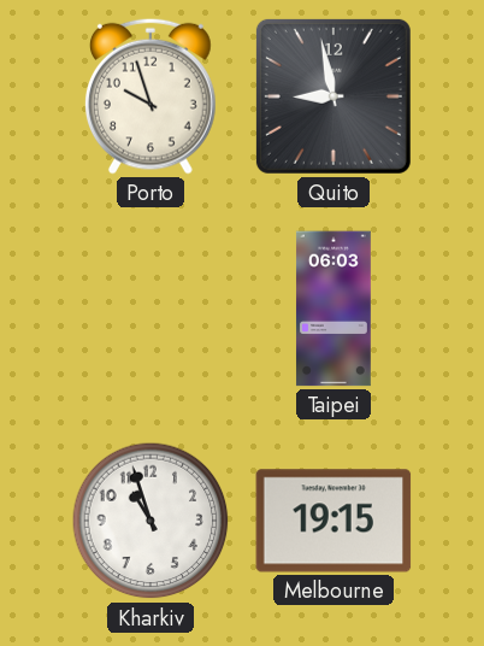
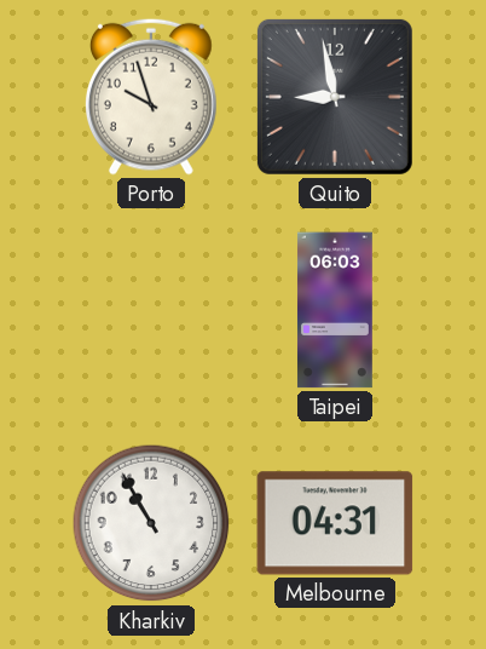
Kharkiv: 10:57 -> 10:55
Melbourne: 19:15 -> 04:31
